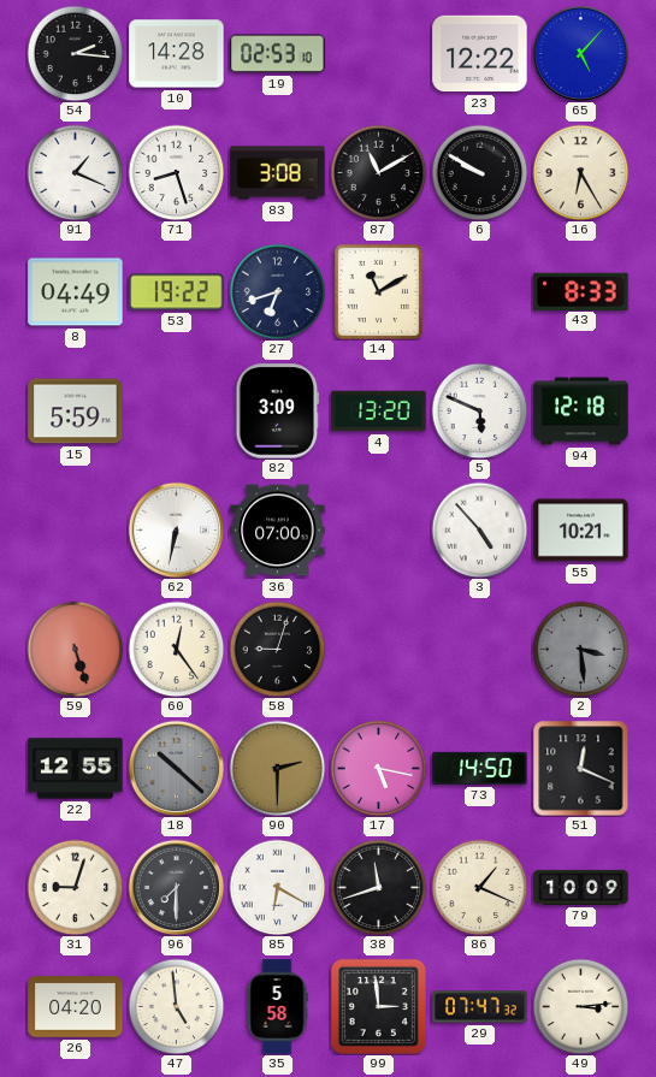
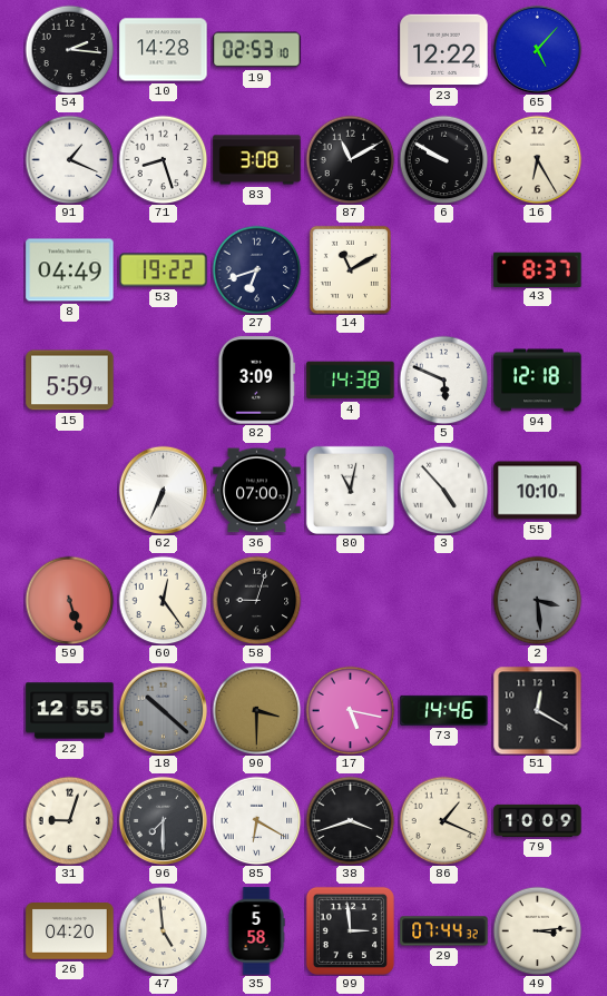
43: 8:33 -> 8:37
4: 13:20 -> 14:38
62: 6:32 -> 6:34
80: none -> 11:02
55: 10:21 -> 10:10
90: 2:30 -> 3:30
73: 14:50 -> 14:46
51: 12:19 -> 12:20
38: 11:42 -> 3:42
29: 07:47 -> 07:44
